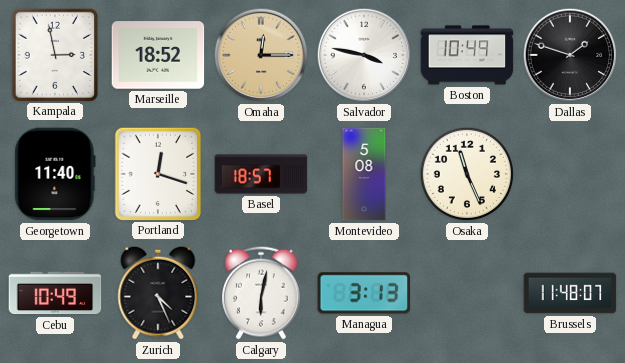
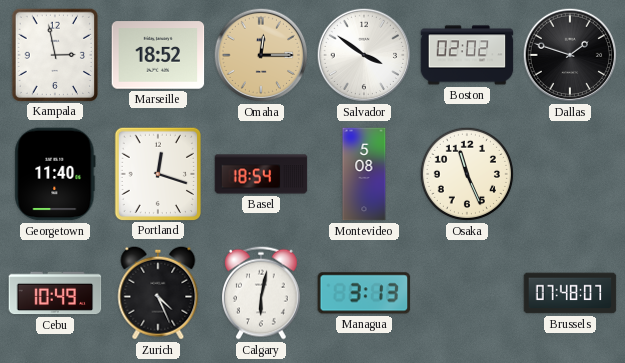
Salvador: 3:47 -> 3:51
Boston: 10:49 -> 02:02
Basel: 18:57 -> 18:54
Brussels: 11:48 -> 07:48
